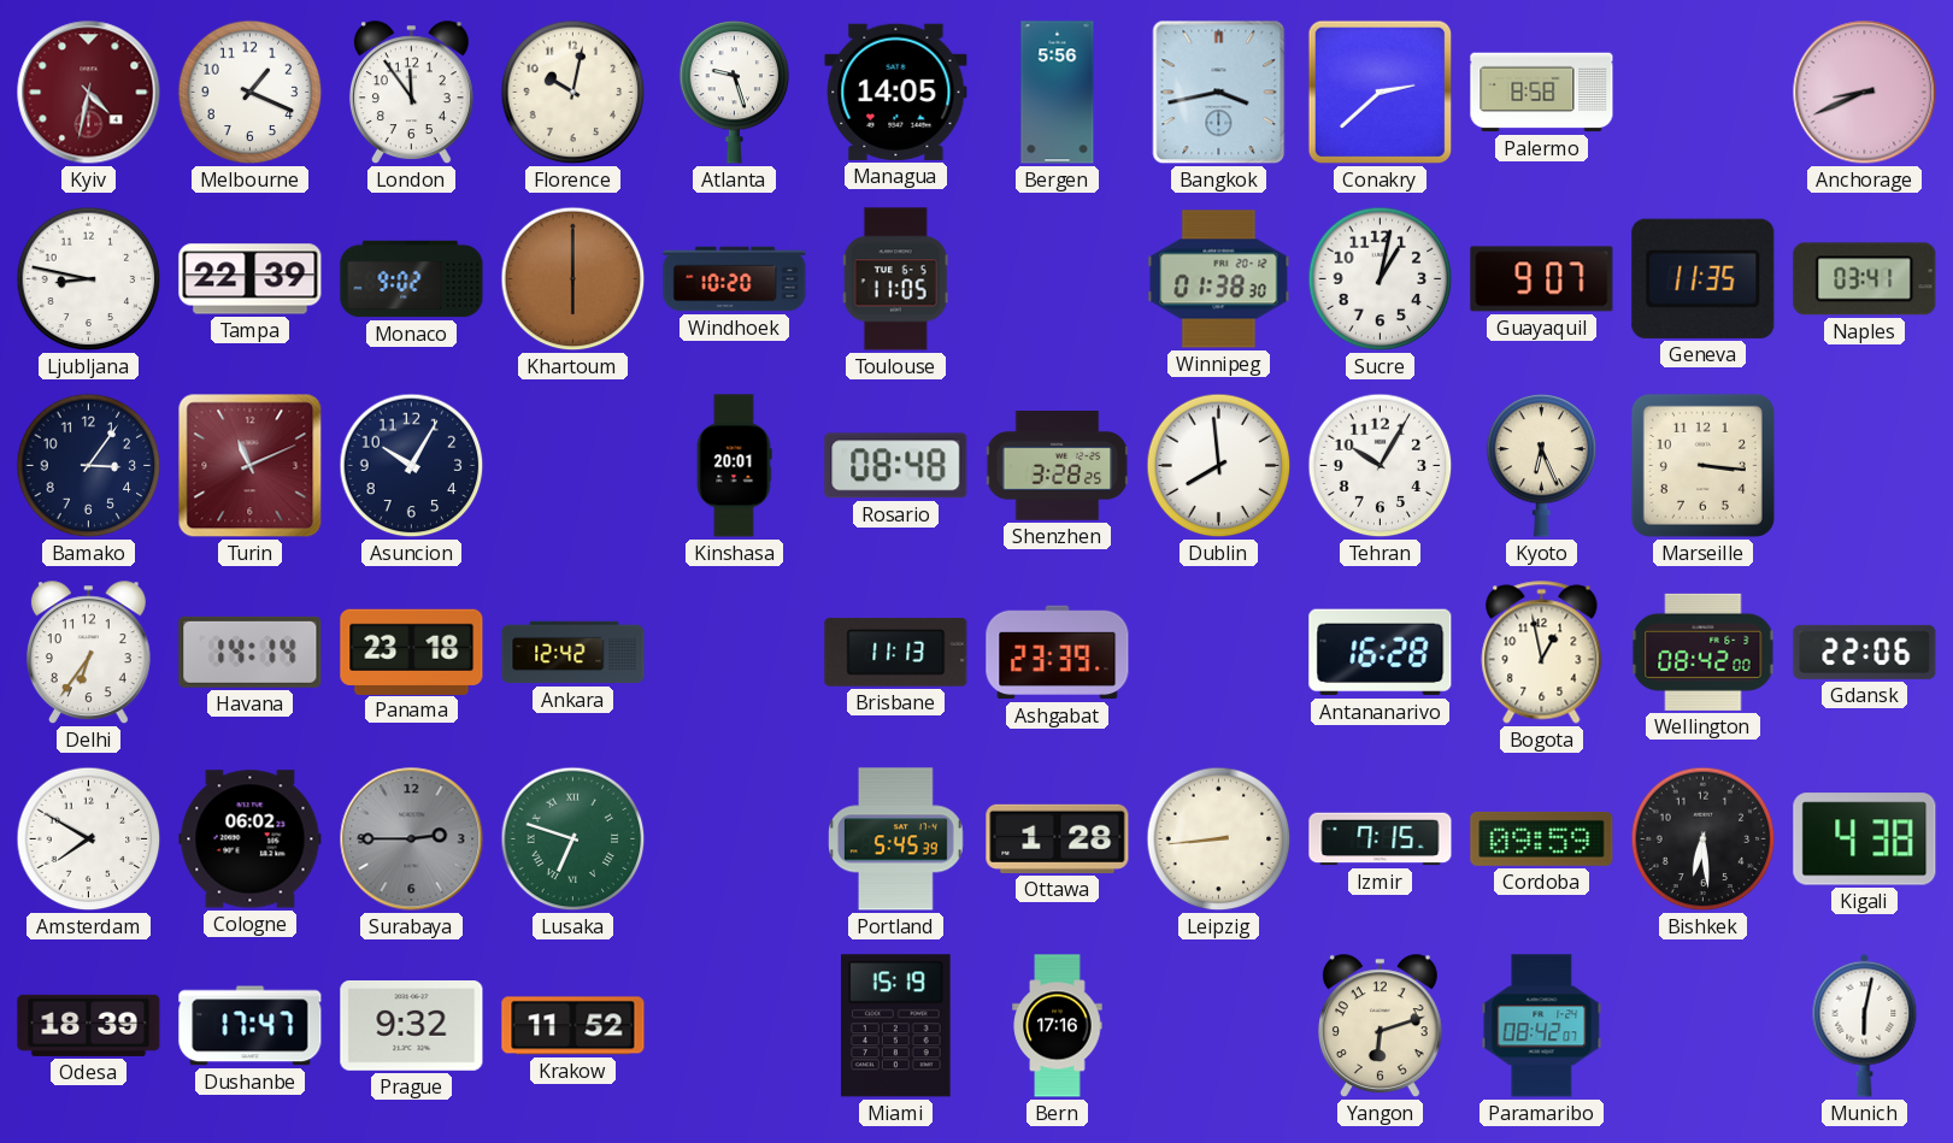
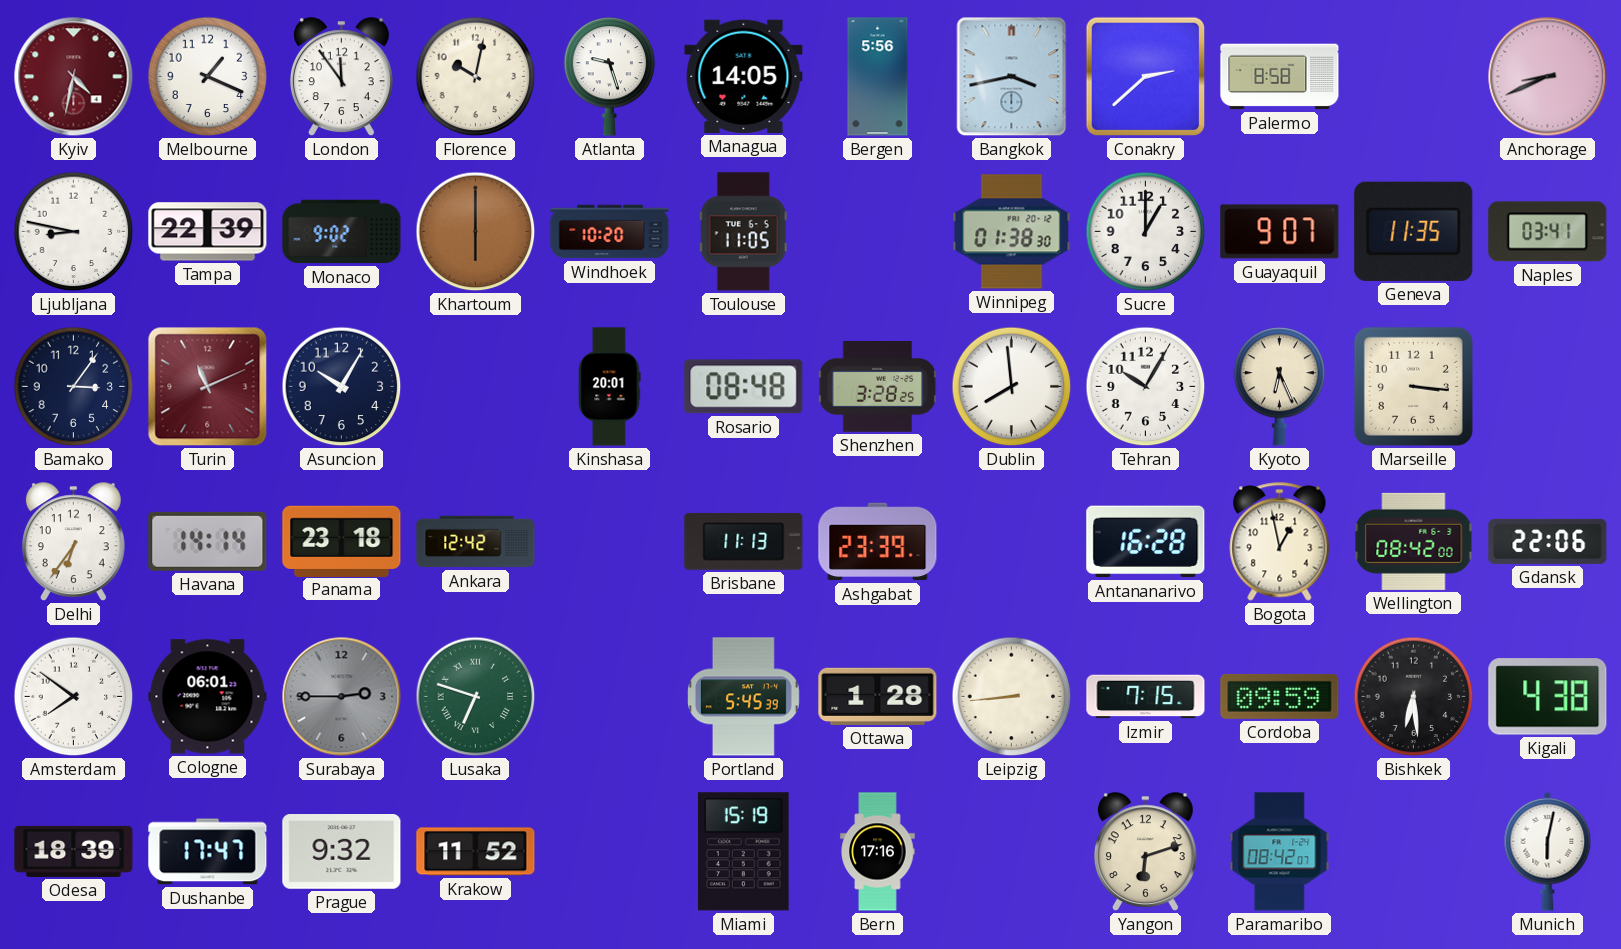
Sucre: 1:02 -> 1:00
Amsterdam: 7:50 -> 7:51
Cologne: 06:02 -> 06:01
